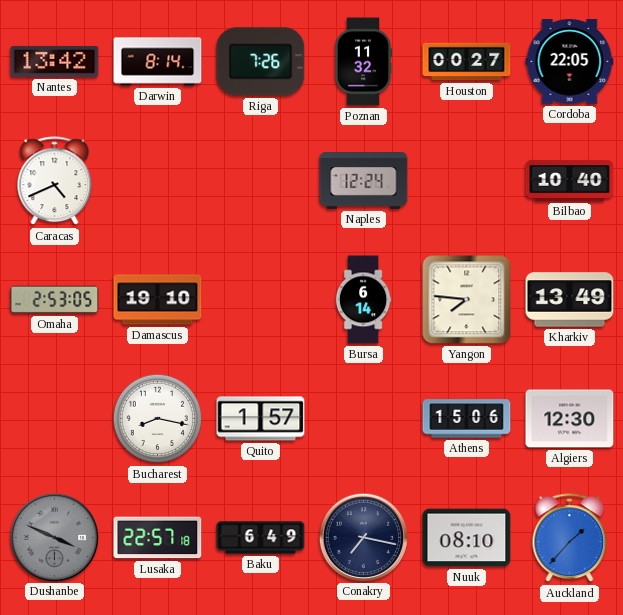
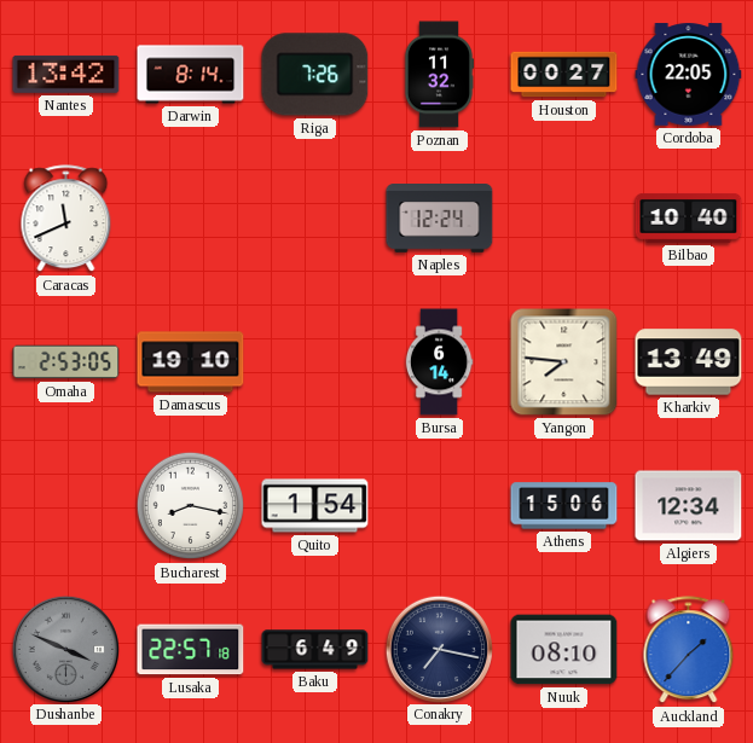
Caracas: 4:41 -> 11:41
Quito: 1:57 -> 1:54
Algiers: 12:30 -> 12:34
